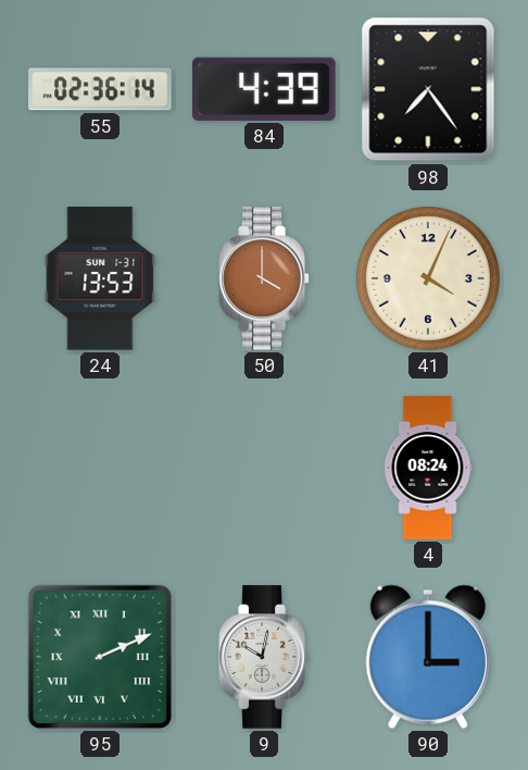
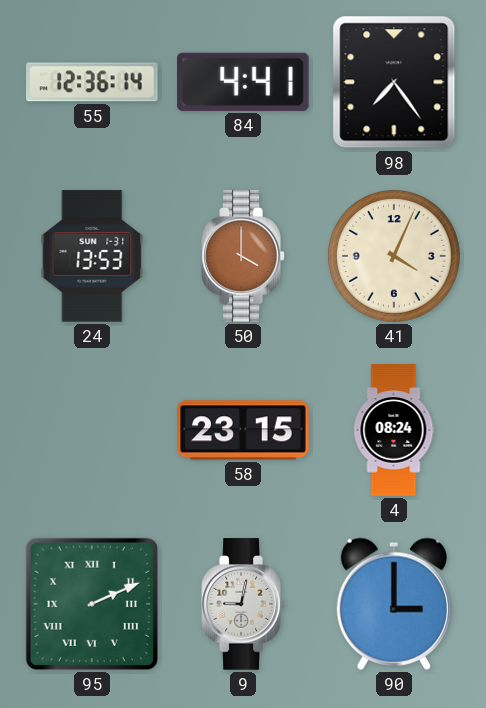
55: 02:36 -> 12:36
84: 4:39 -> 4:41
58: none -> 23:15
9: 10:02 -> 9:02
